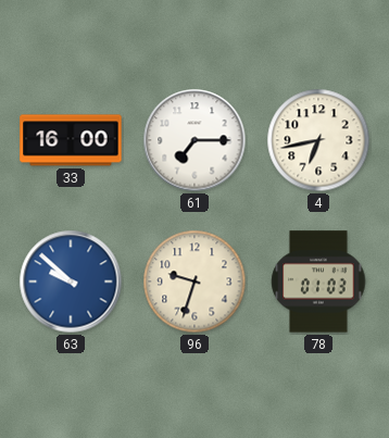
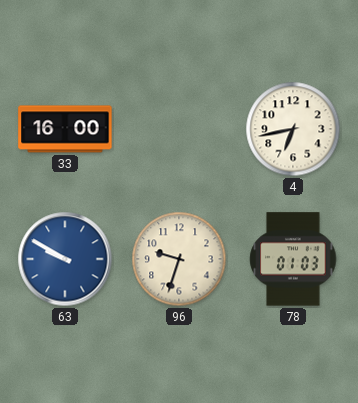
61: 7:15 -> none
63: 9:52 -> 9:50
